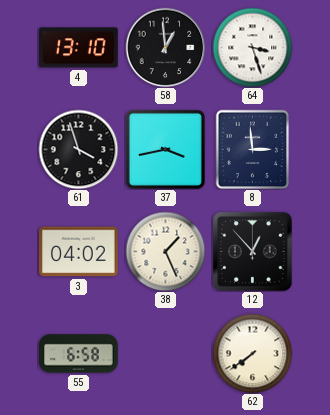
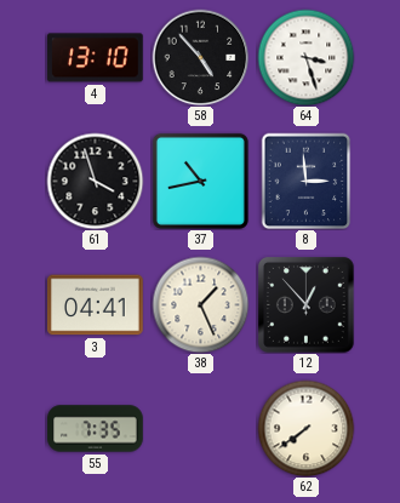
58: 12:59 -> 4:53
37: 3:43 -> 10:43
3: 04:02 -> 04:41
55: 6:58 -> 7:35
